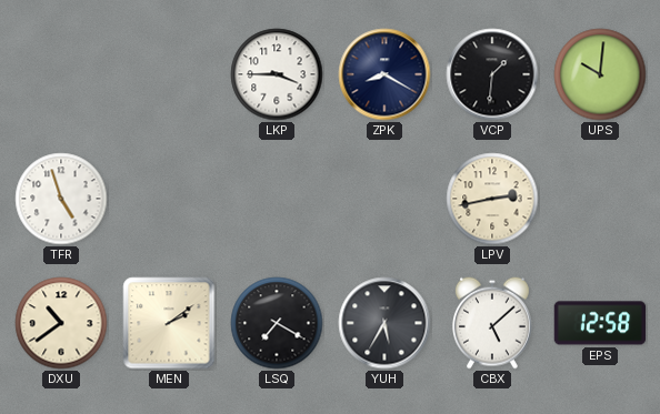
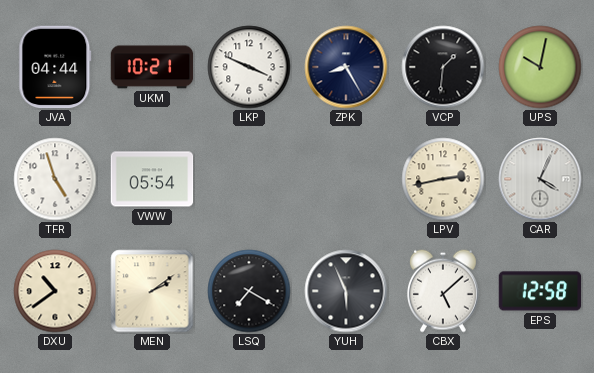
JVA: none -> 04:44
UKM: none -> 10:21
LKP: 3:45 -> 3:49
ZPK: 8:20 -> 8:25
UPS: 10:01 -> 10:02
VWW: none -> 05:54
CAR: none -> 4:04
YUH: 5:35 -> 5:56
